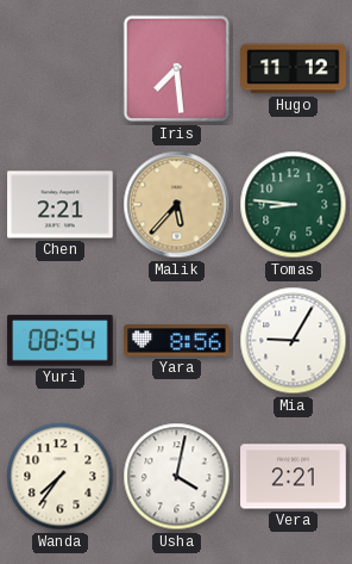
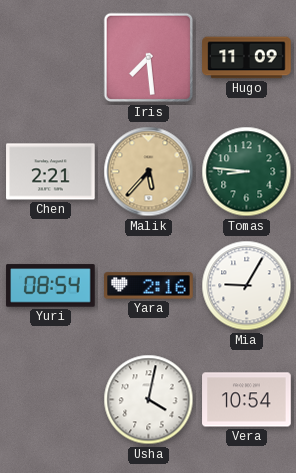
Hugo: 11:12 -> 11:09
Yara: 8:56 -> 2:16
Wanda: 7:36 -> none
Vera: 2:21 -> 10:54
